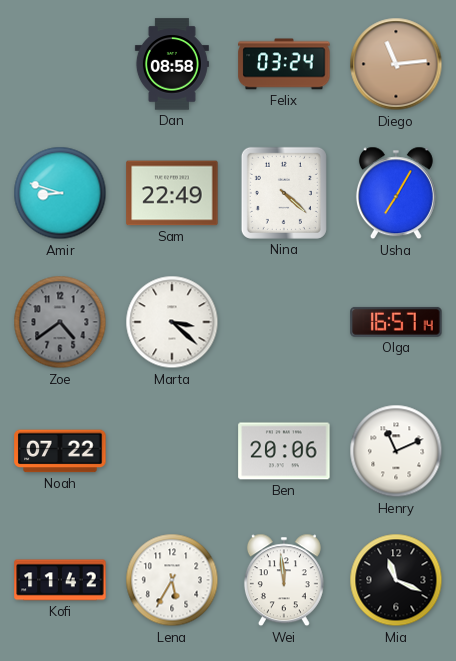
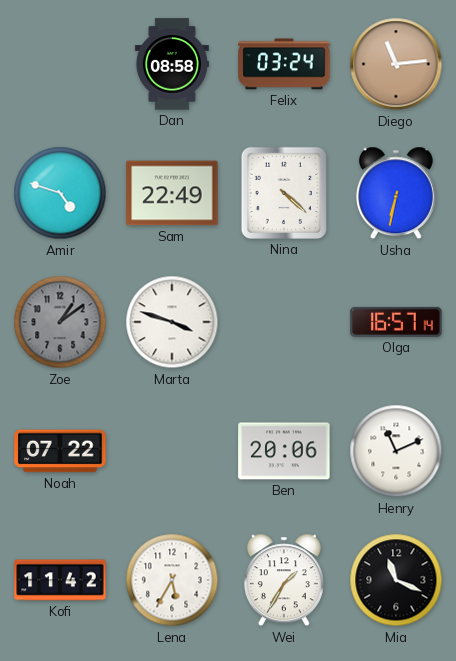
Amir: 8:48 -> 4:48
Usha: 7:05 -> 6:32
Zoe: 4:39 -> 1:09
Marta: 3:22 -> 3:48
Wei: 11:59 -> 1:35
